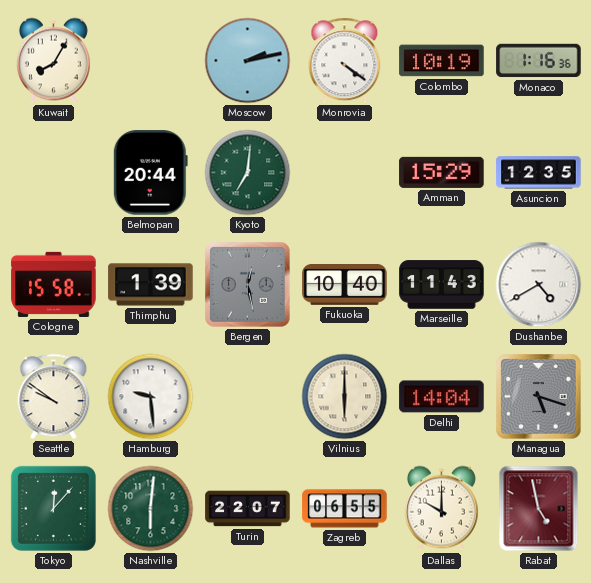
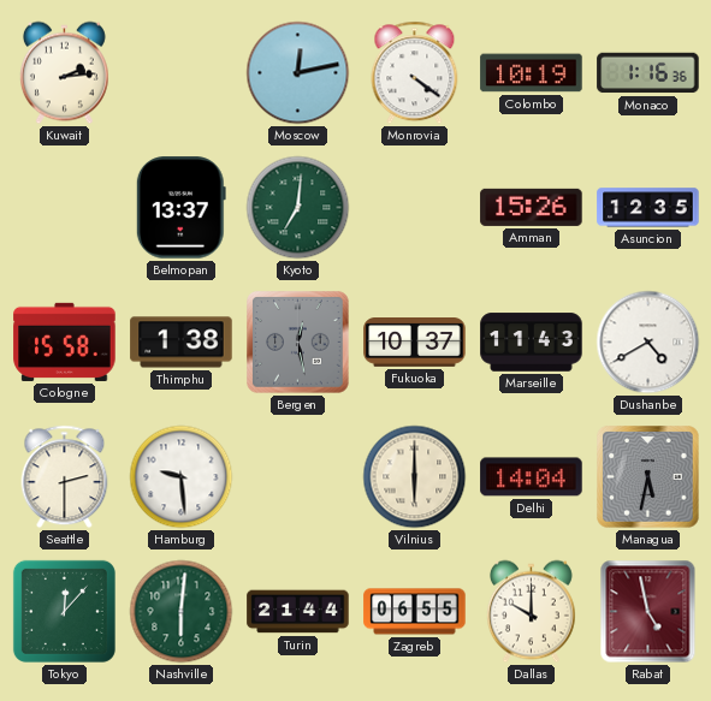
Kuwait: 8:05 -> 2:14
Moscow: 2:13 -> 12:13
Belmopan: 20:44 -> 13:37
Amman: 15:29 -> 15:26
Thimphu: 1:39 -> 1:38
Fukuoka: 10:40 -> 10:37
Seattle: 9:51 -> 2:30
Managua: 5:18 -> 5:32
Turin: 22:07 -> 21:44
